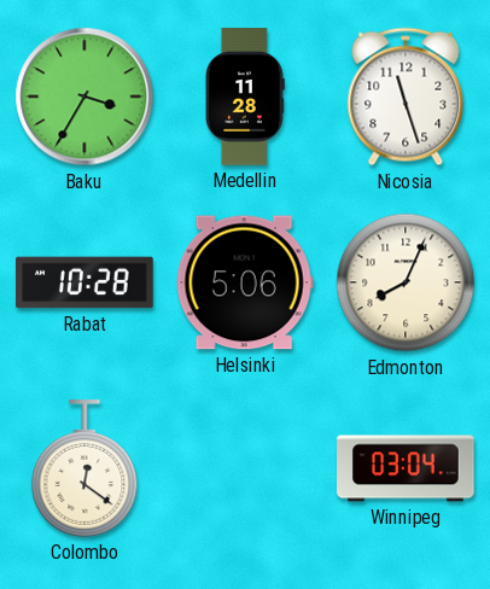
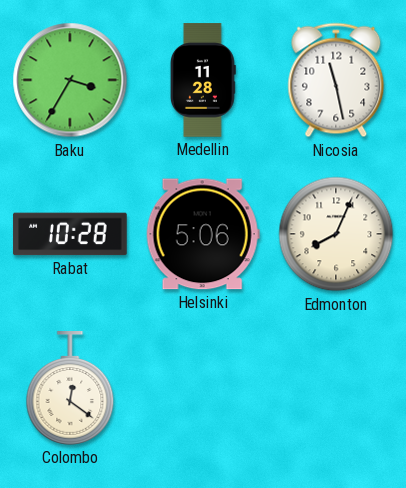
Nicosia: 11:27 -> 11:28
Winnipeg: 03:04 -> none
